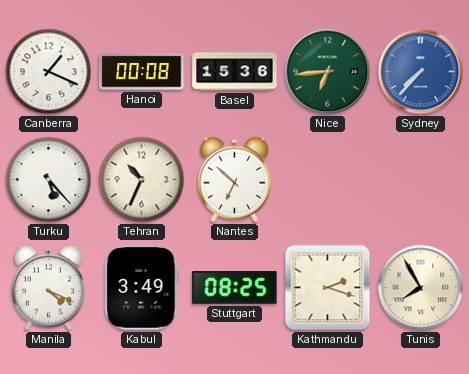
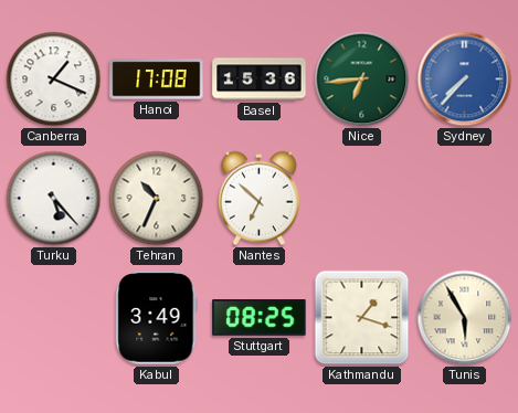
Hanoi: 00:08 -> 17:08
Manila: 4:19 -> none
Kathmandu: 2:18 -> 1:18
Tunis: 7:55 -> 5:55
